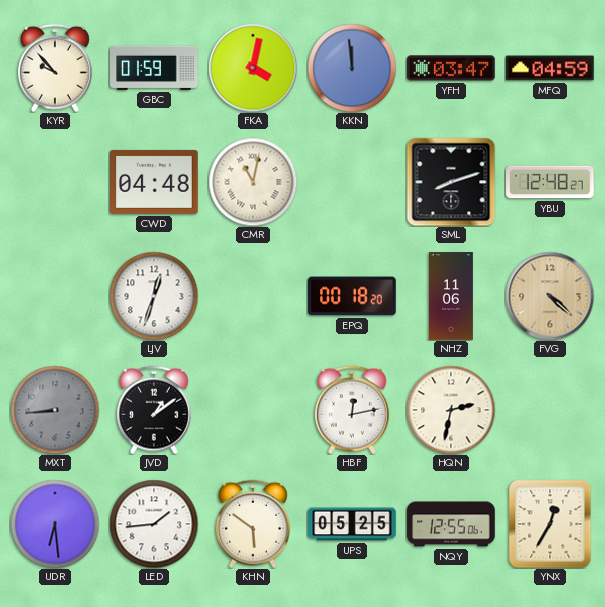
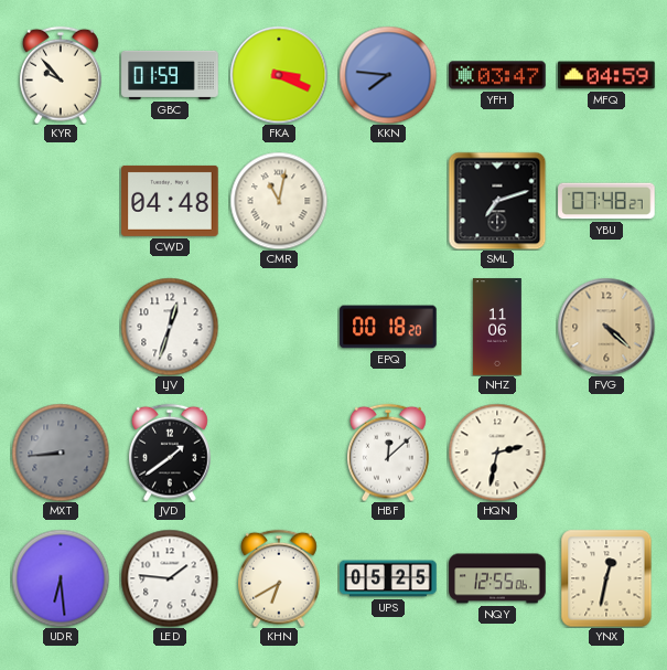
FKA: 4:02 -> 3:19
KKN: 11:59 -> 7:46
SML: 8:12 -> 7:12
YBU: 12:48 -> 07:48
JVD: 1:09 -> 1:39
HBF: 12:13 -> 12:08
LED: 1:44 -> 1:46
KHN: 5:51 -> 6:40
YNX: 12:35 -> 12:32
